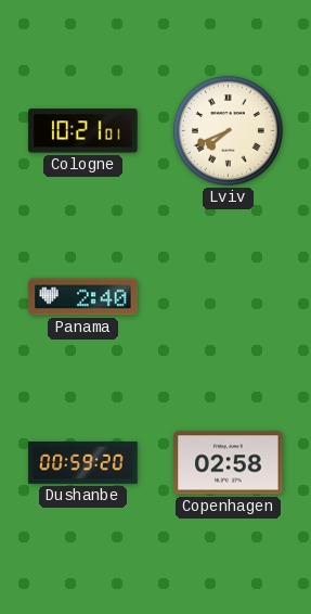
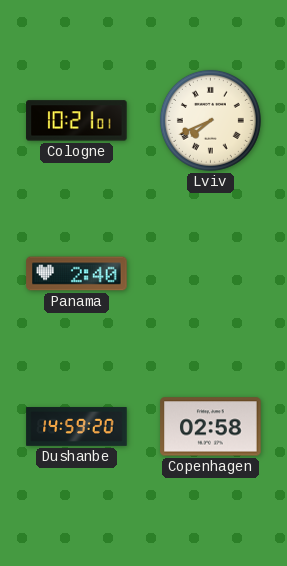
Dushanbe: 00:59 -> 14:59
